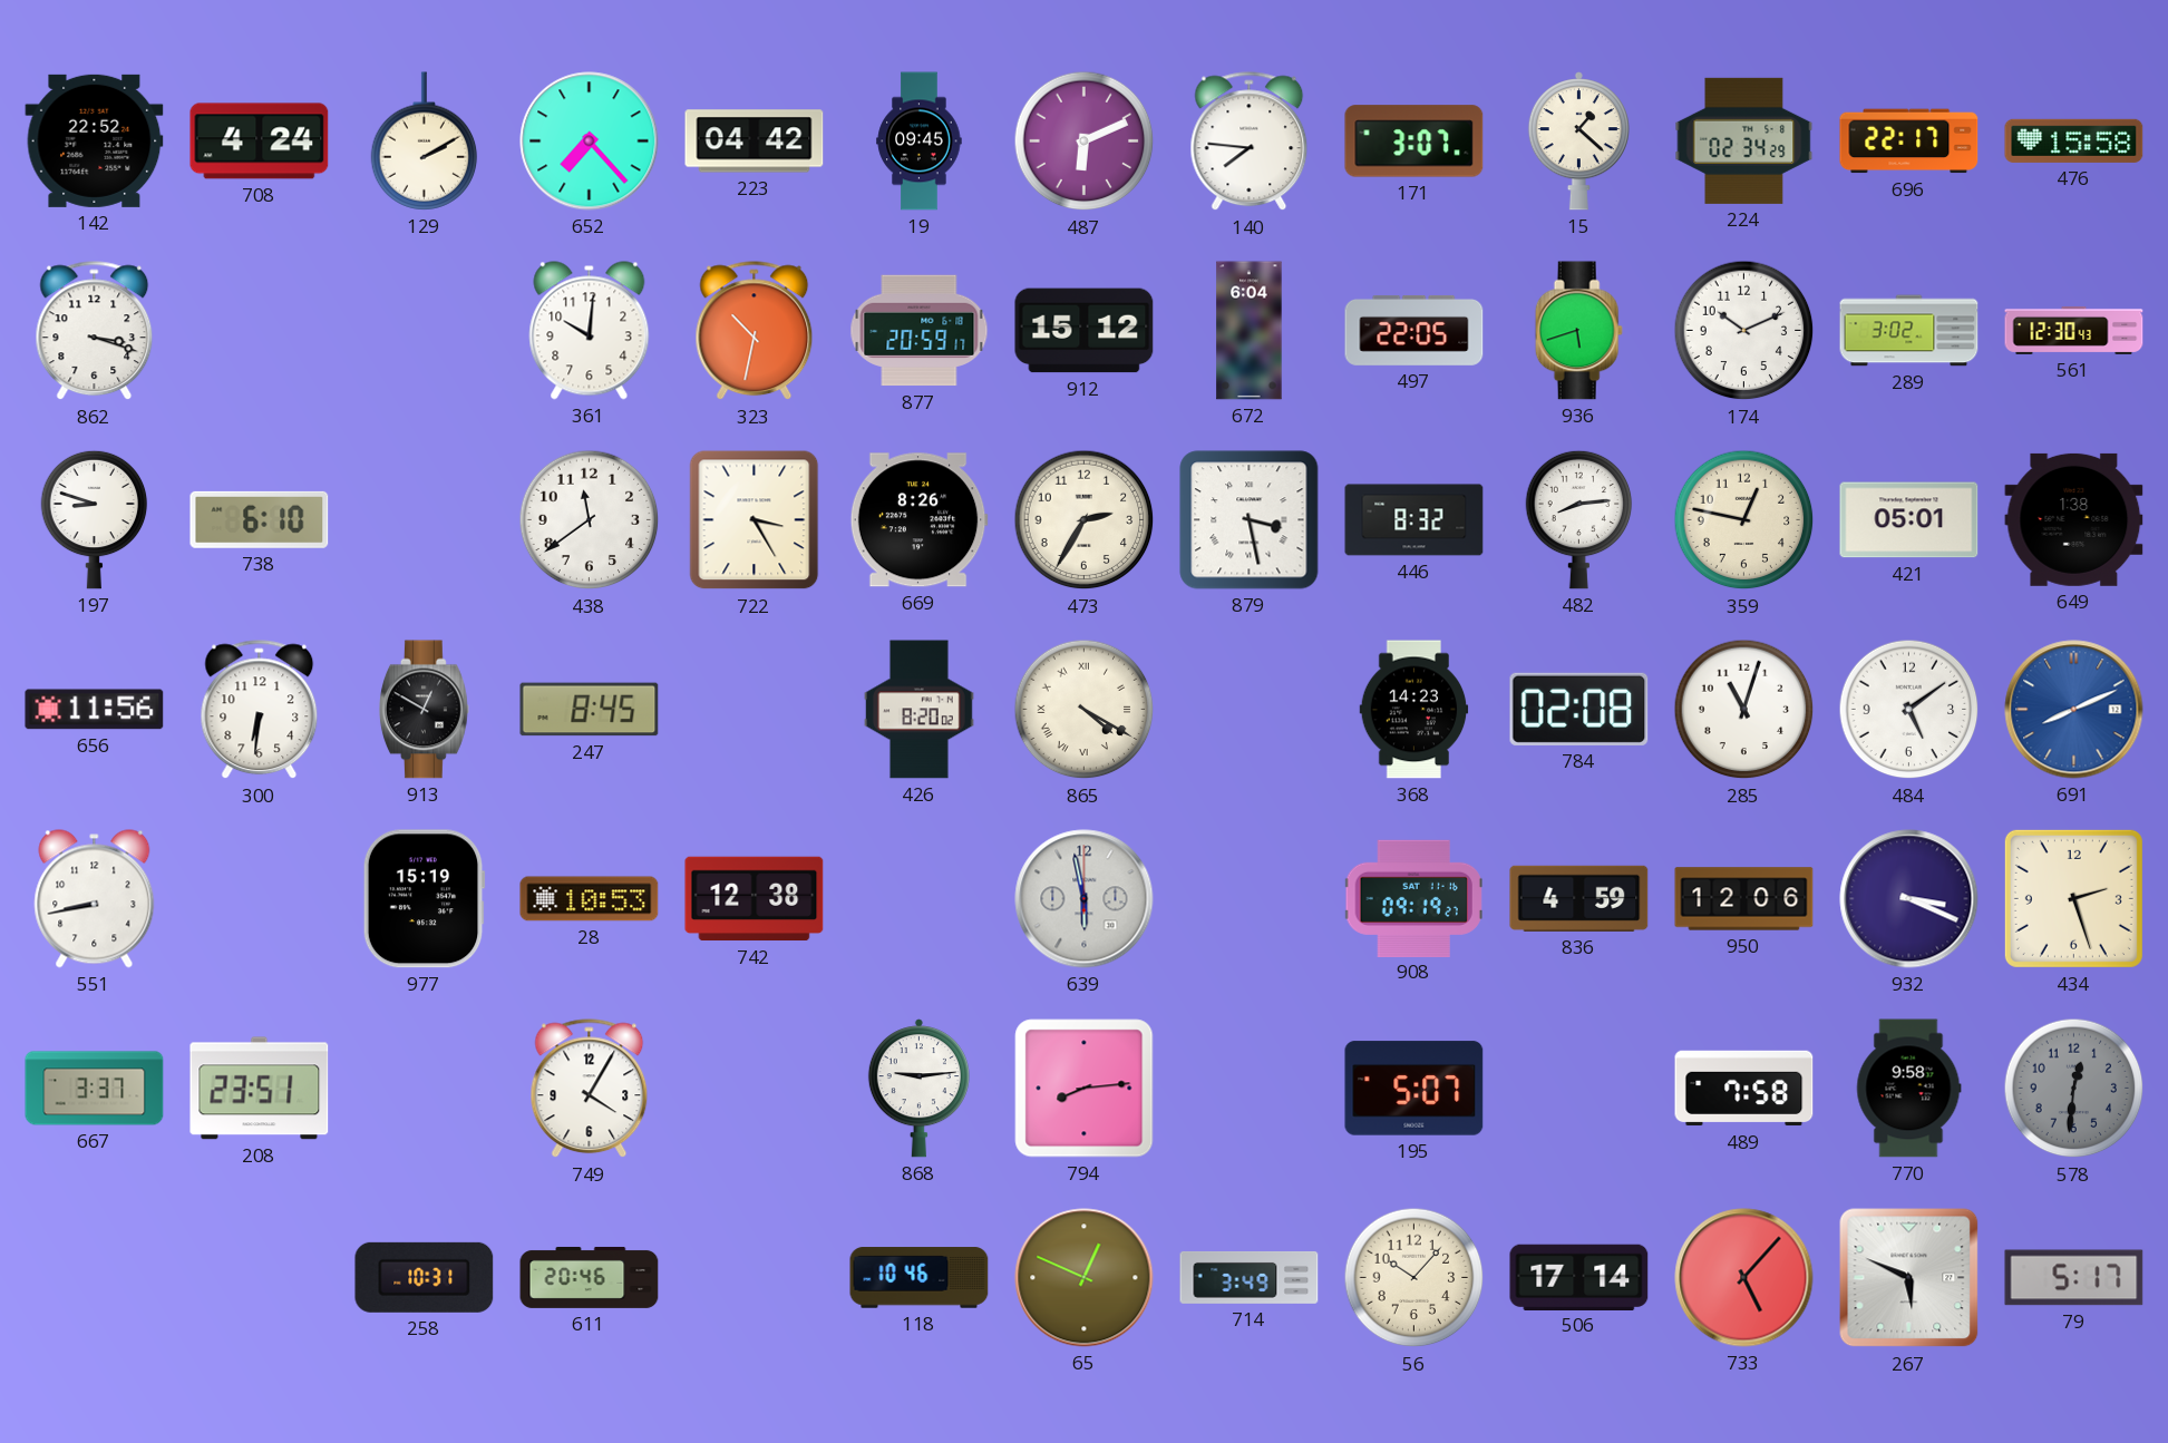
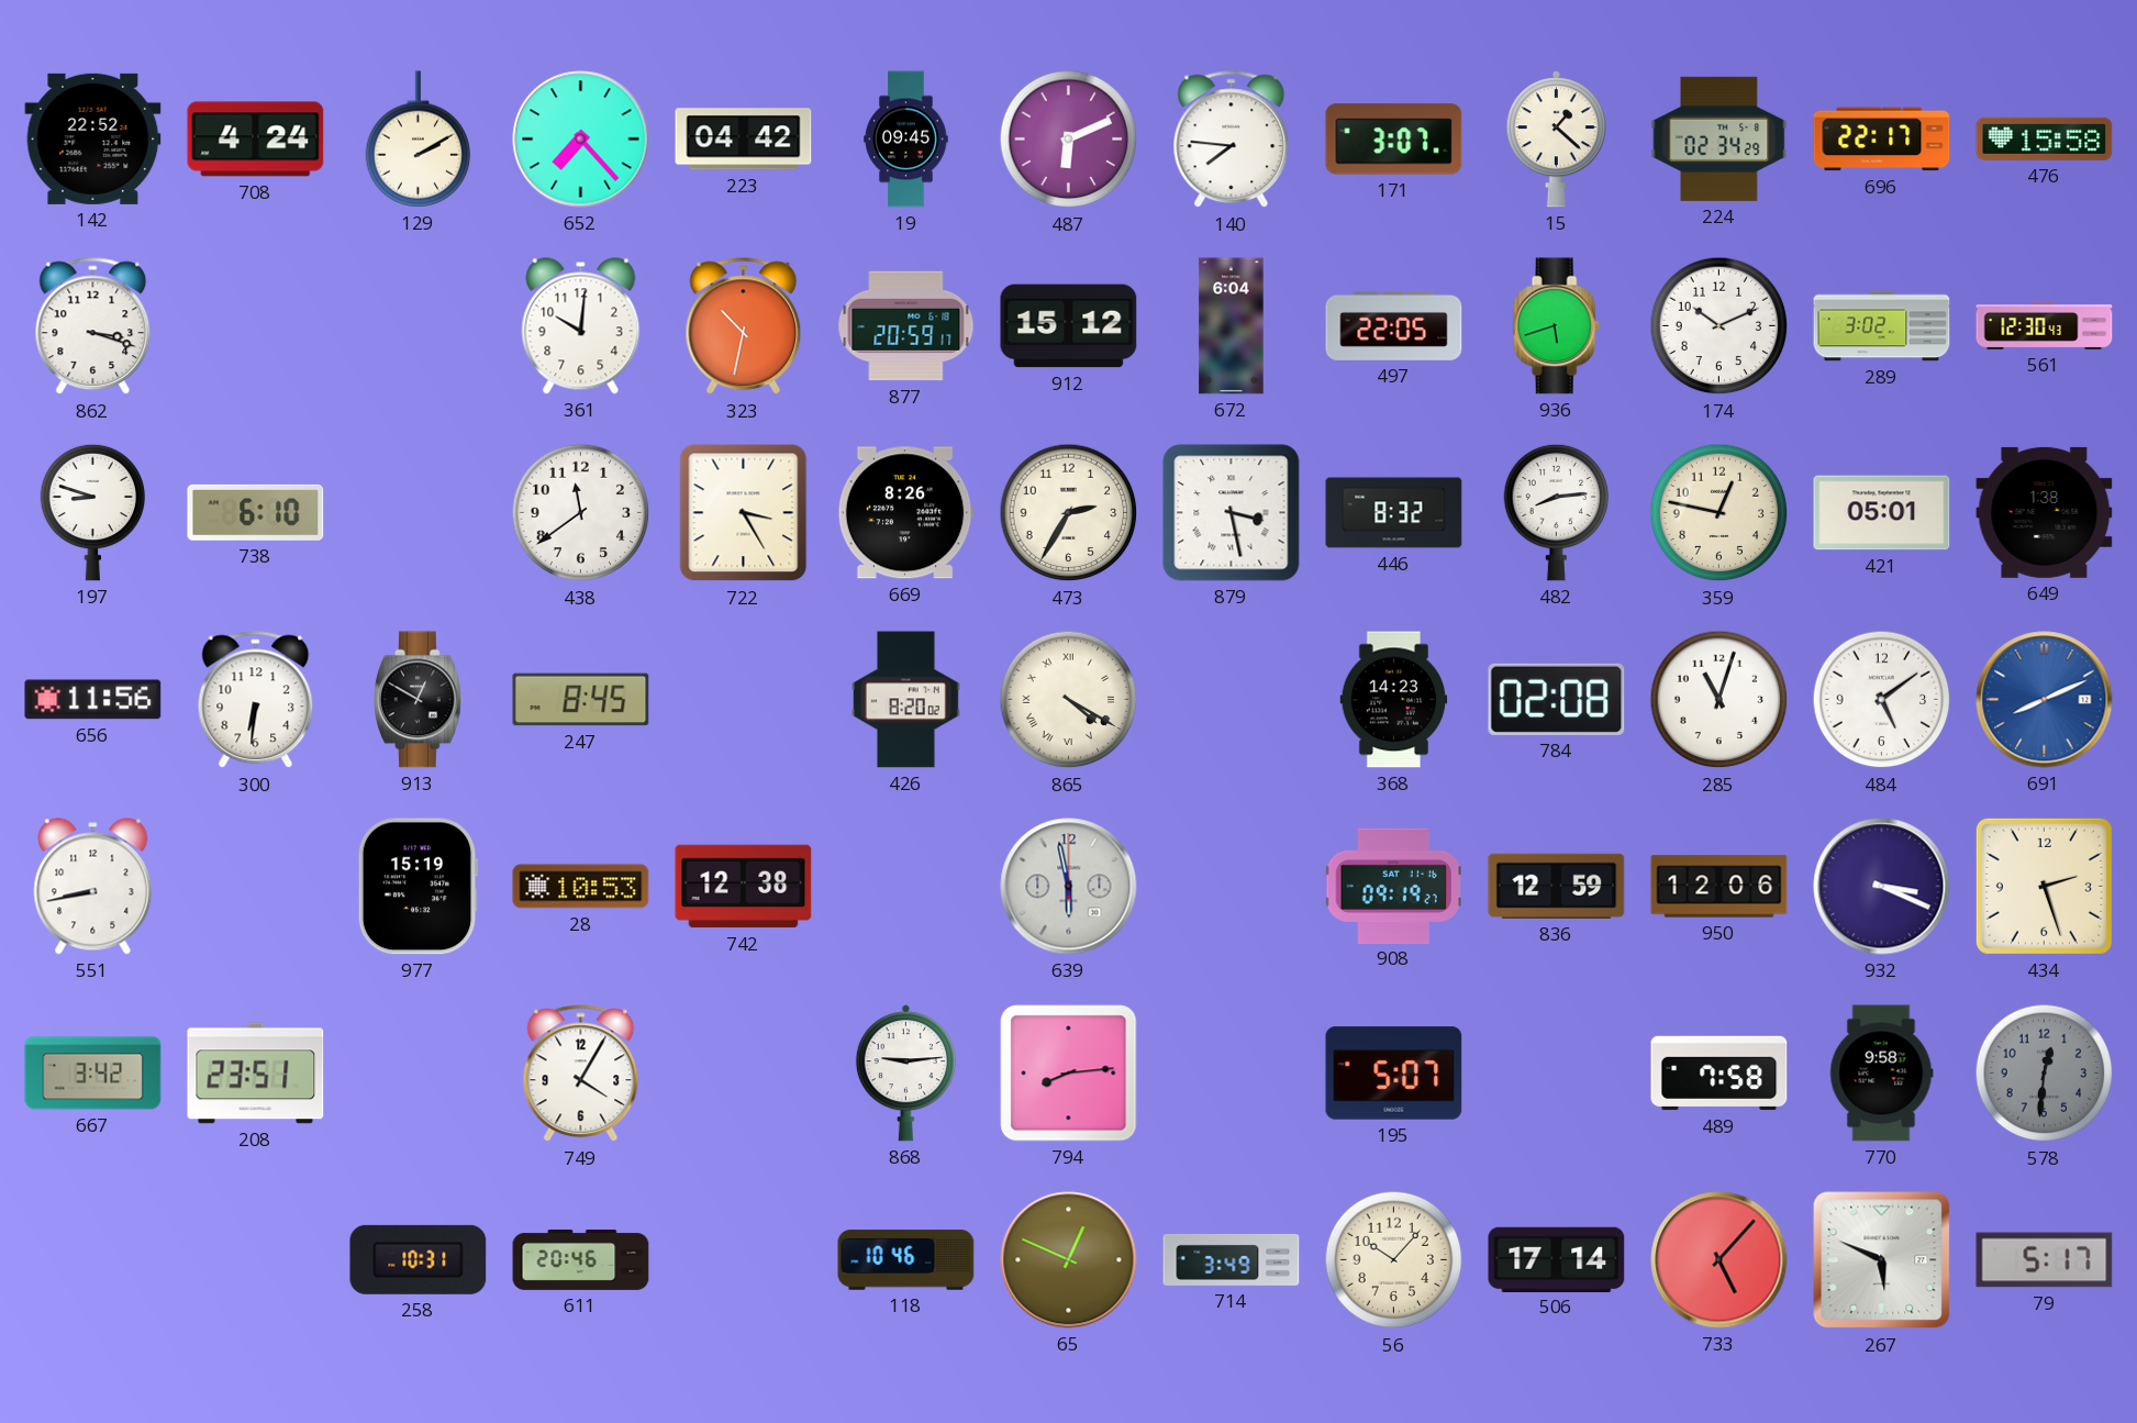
836: 4:59 -> 12:59
667: 3:37 -> 3:42
